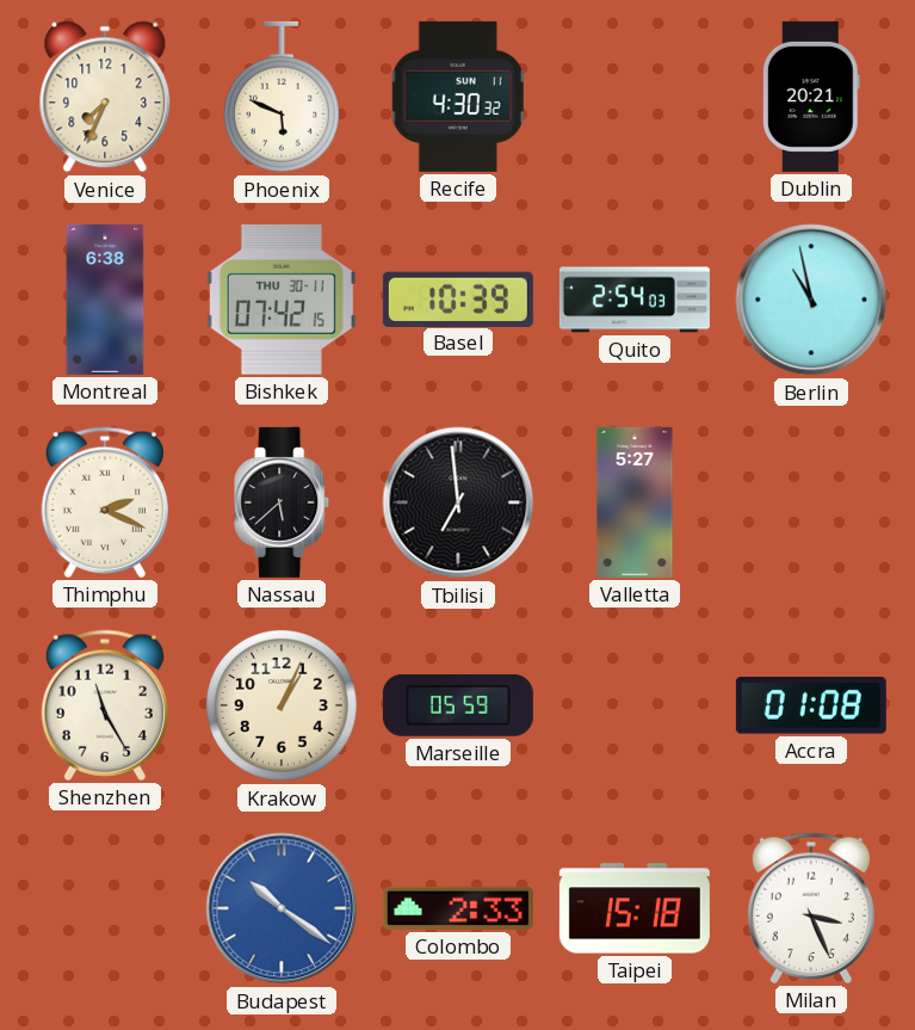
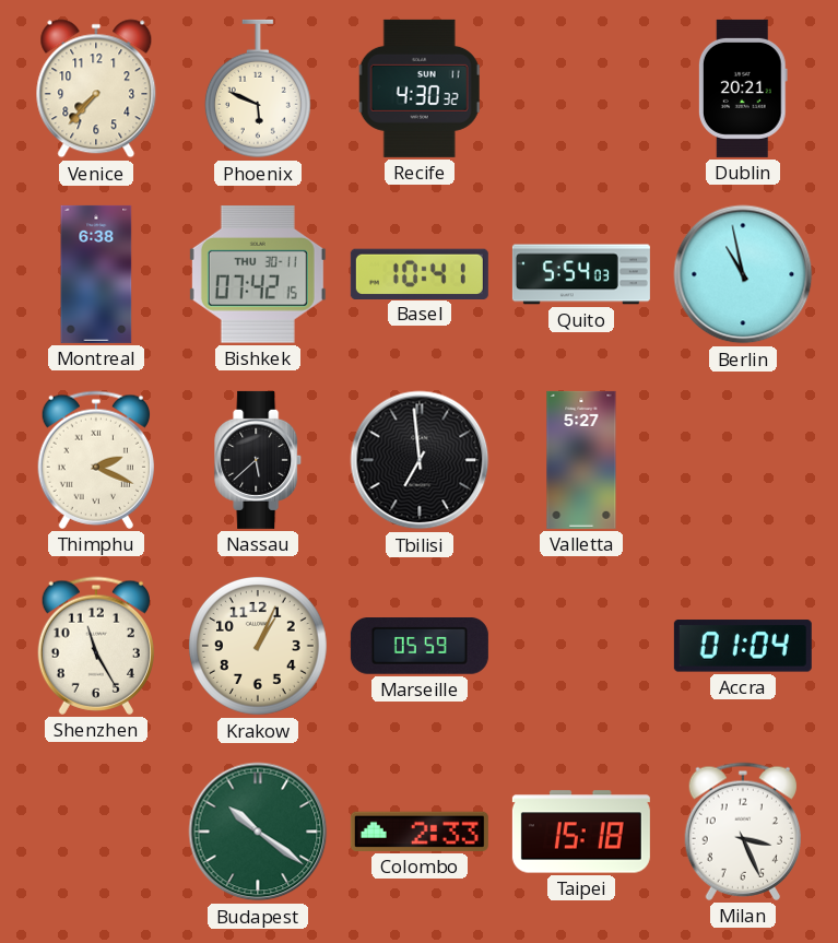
Venice: 7:34 -> 7:37
Basel: 10:39 -> 10:41
Quito: 2:54 -> 5:54
Accra: 01:08 -> 01:04
Budapest dial: blue -> green
